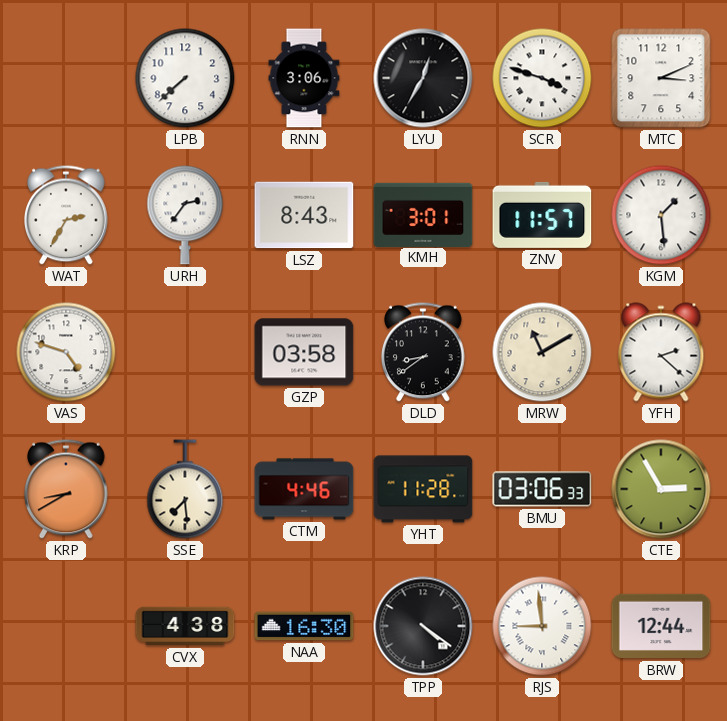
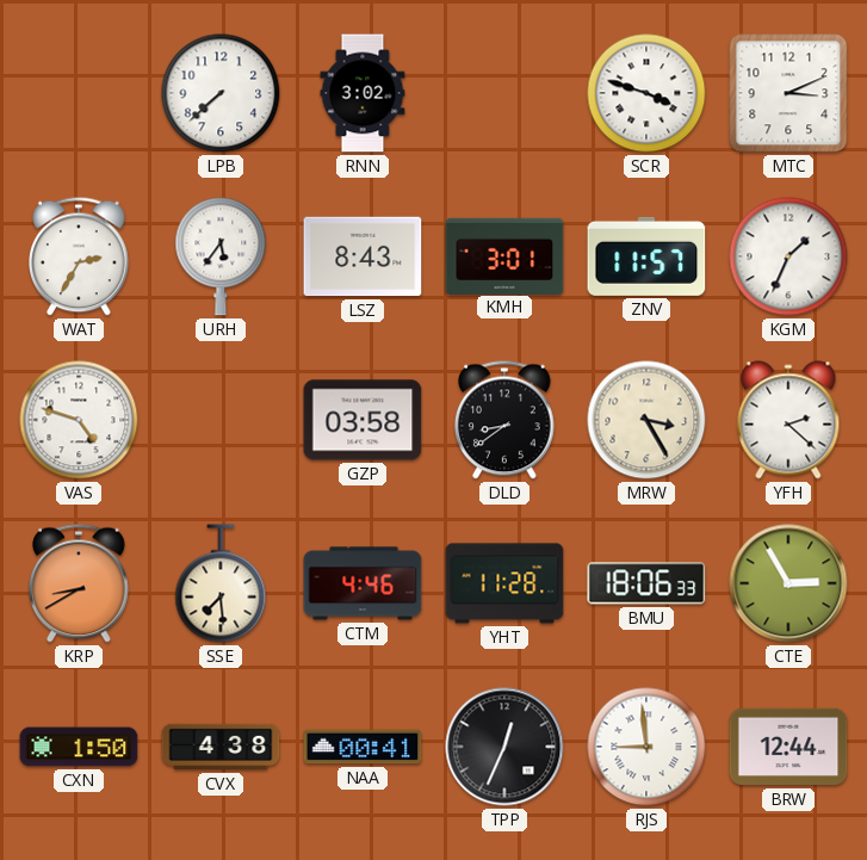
RNN: 3:06 -> 3:02
LYU: 12:35 -> none
URH: 2:36 -> 5:36
KGM: 1:29 -> 1:34
MRW: 11:10 -> 3:25
BMU: 03:06 -> 18:06
CXN: none -> 1:50
NAA: 16:30 -> 00:41
TPP: 4:21 -> 12:34
